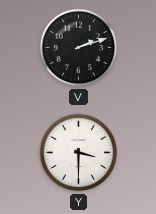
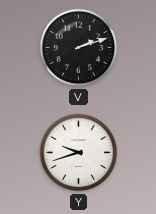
Y: 3:30 -> 9:42
